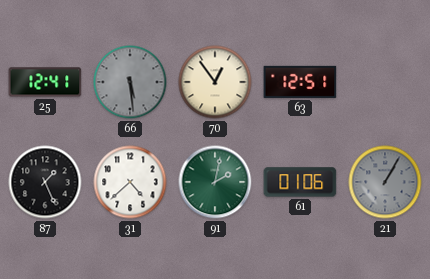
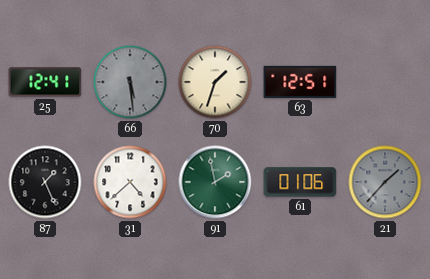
70: 12:54 -> 1:33
91: 2:02 -> 1:58
21: 1:05 -> 1:37
